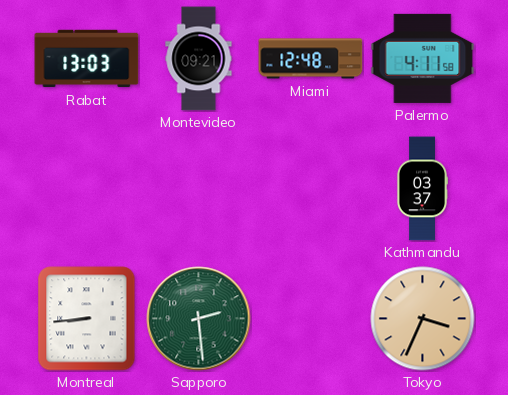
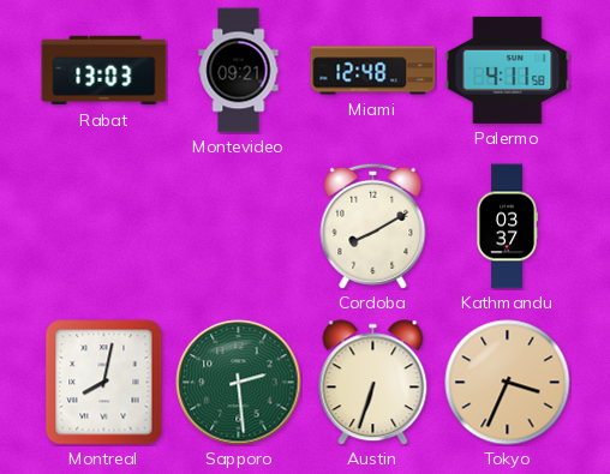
Cordoba: none -> 8:10
Montreal: 8:44 -> 8:02
Austin: none -> 6:33
